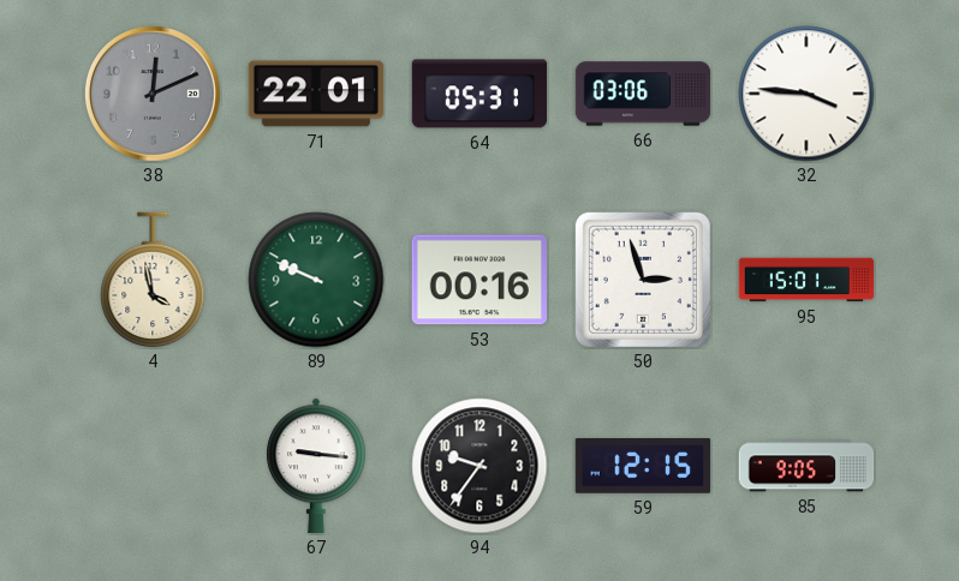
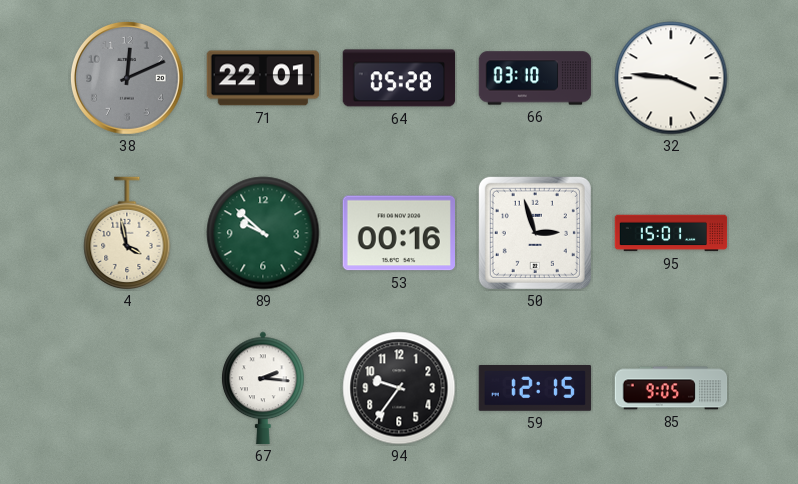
64: 05:31 -> 05:28
66: 03:06 -> 03:10
89: 9:49 -> 9:52
67: 9:16 -> 2:16
